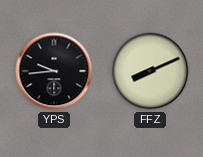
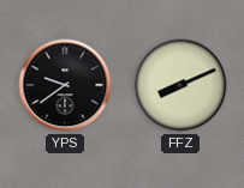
YPS: 9:44 -> 9:39
